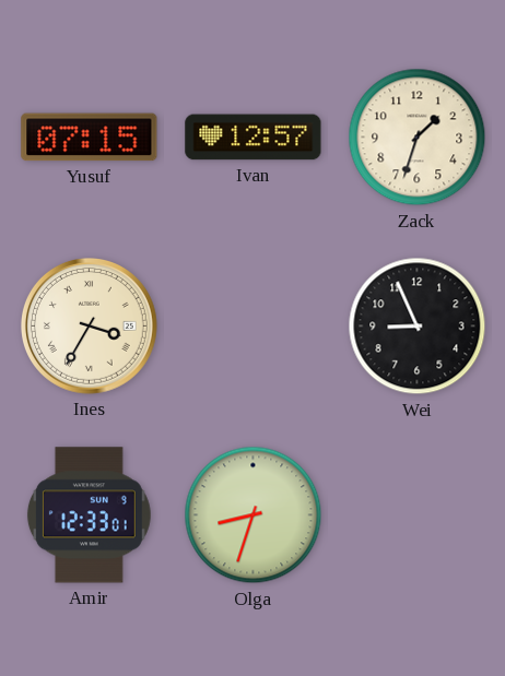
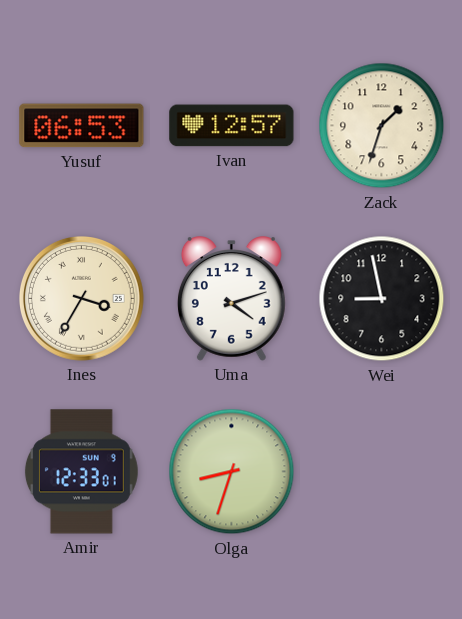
Yusuf: 07:15 -> 06:53
Uma: none -> 4:12
Wei: 8:56 -> 8:58
